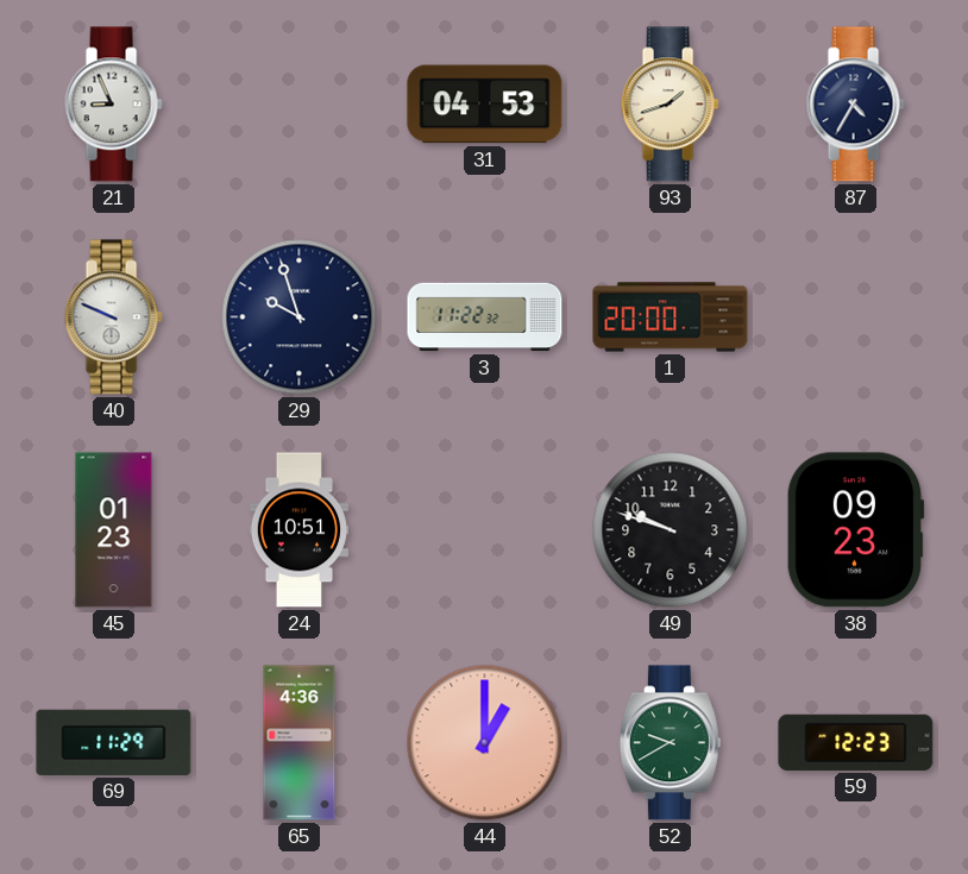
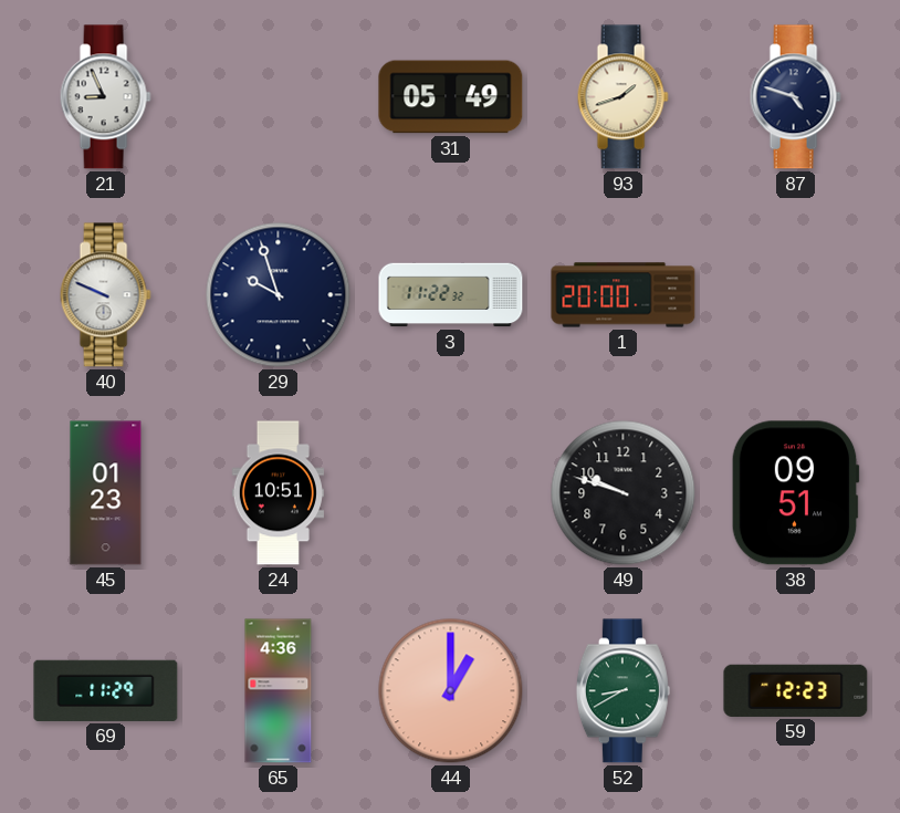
31: 04:53 -> 05:49
87: 4:35 -> 4:48
38: 09:23 -> 09:51
52: 9:40 -> 8:40
